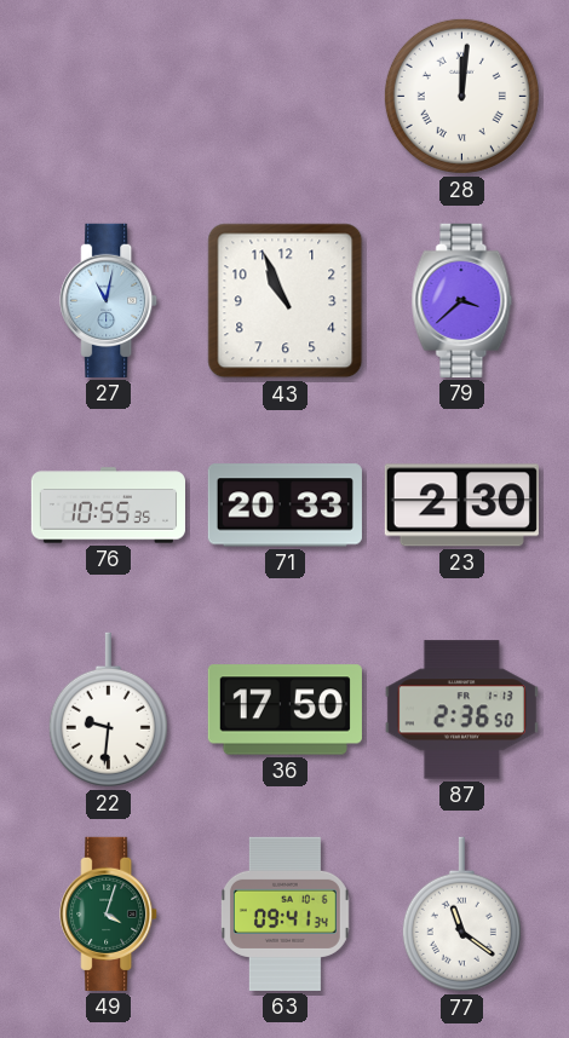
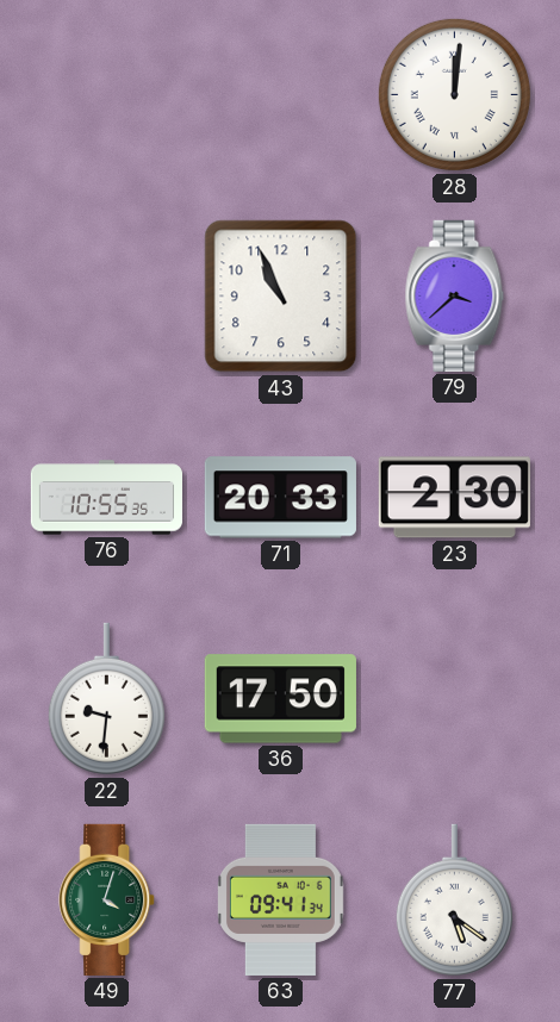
27: 11:02 -> none
87: 2:36 -> none
77: 11:21 -> 5:21
